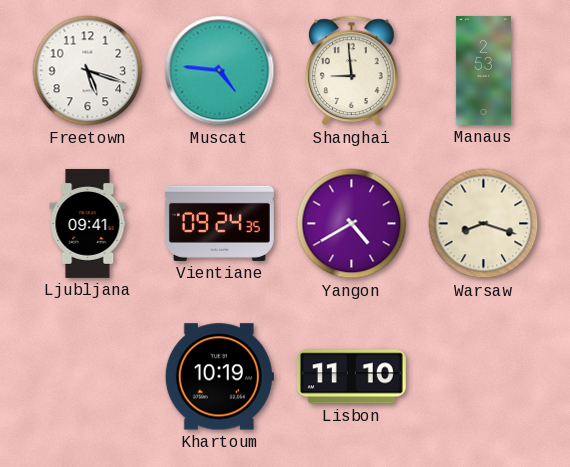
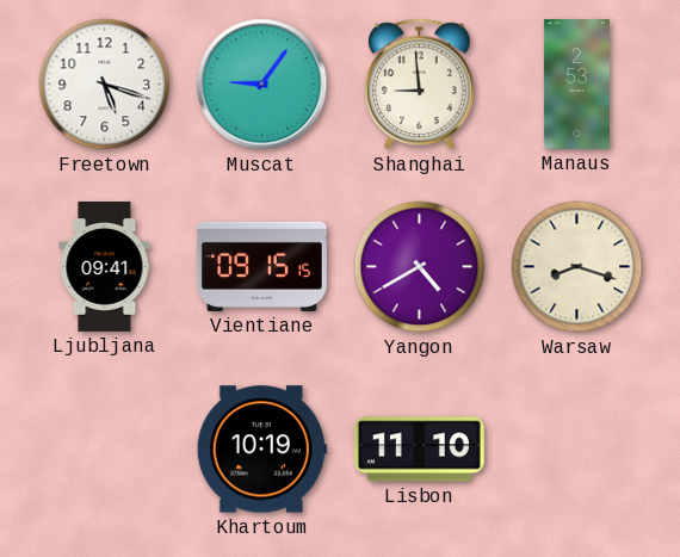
Muscat: 4:46 -> 9:06
Vientiane: 09:24 -> 09:15
